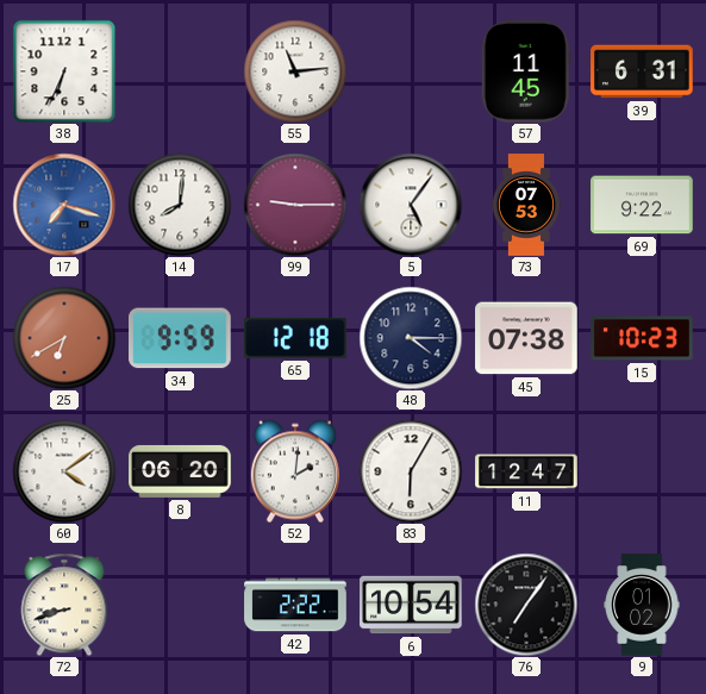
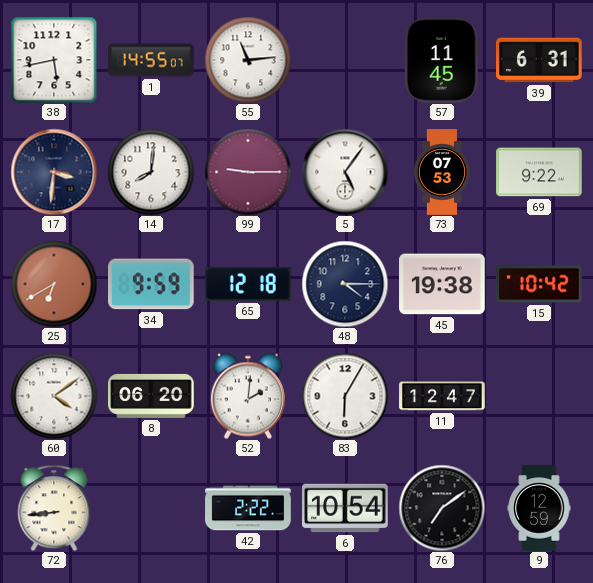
38: 6:34 -> 5:43
1: none -> 14:55
17: 7:18 -> 3:31
17 dial: blue -> navy
45: 07:38 -> 19:38
15: 10:23 -> 10:42
72: 8:42 -> 8:44
76: 7:06 -> 7:09
9: 01:02 -> 12:59
